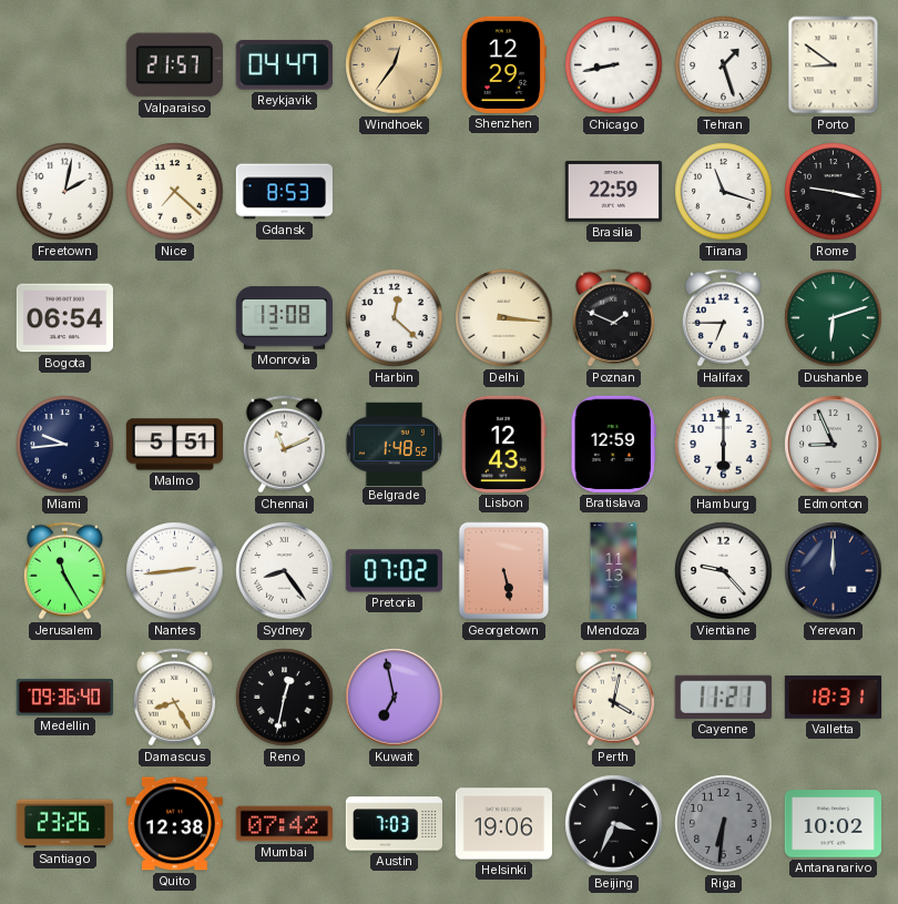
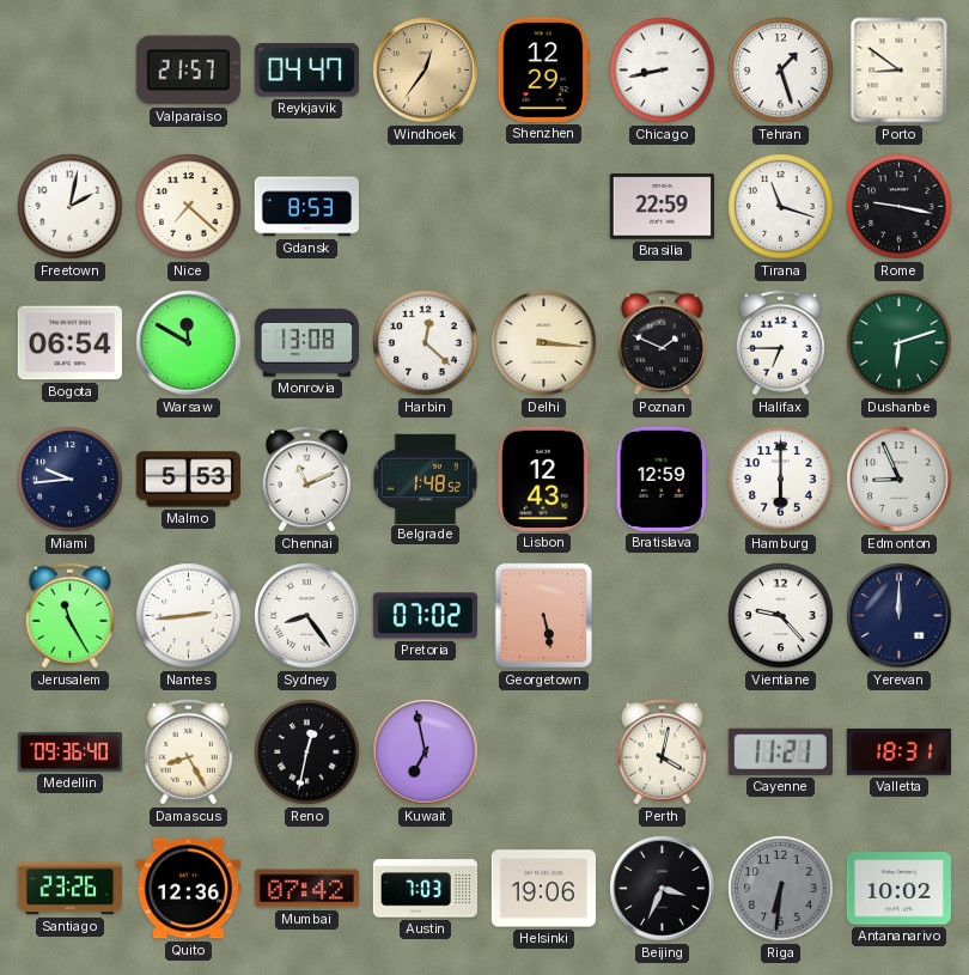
Warsaw: none -> 11:50
Malmo: 5:51 -> 5:53
Mendoza: 11:13 -> none
Quito: 12:38 -> 12:36
